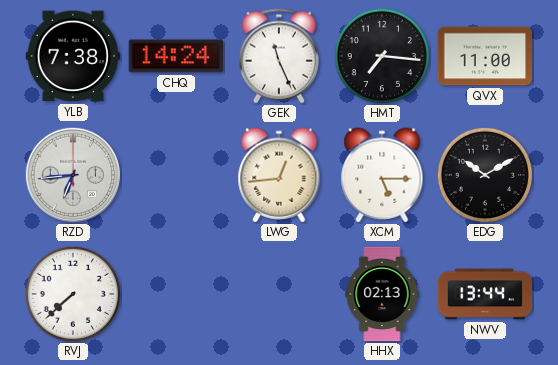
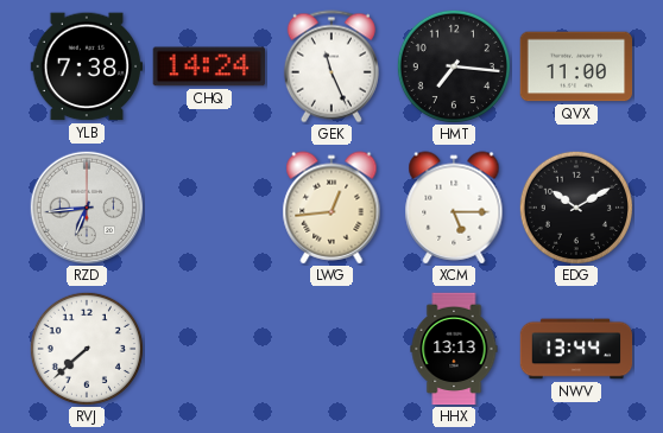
HHX: 02:13 -> 13:13
